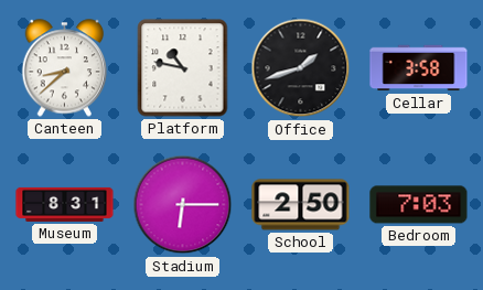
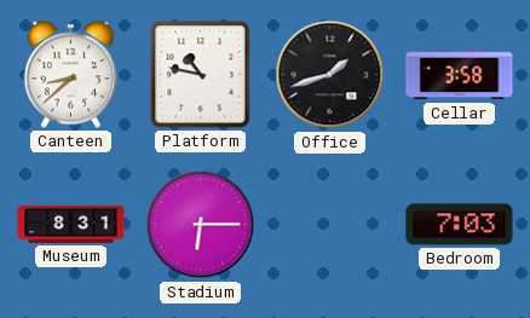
School: 2:50 -> none
